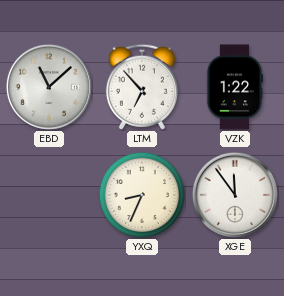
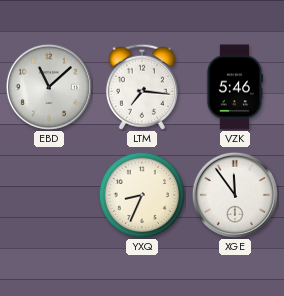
LTM: 6:53 -> 7:16
VZK: 1:22 -> 5:46
